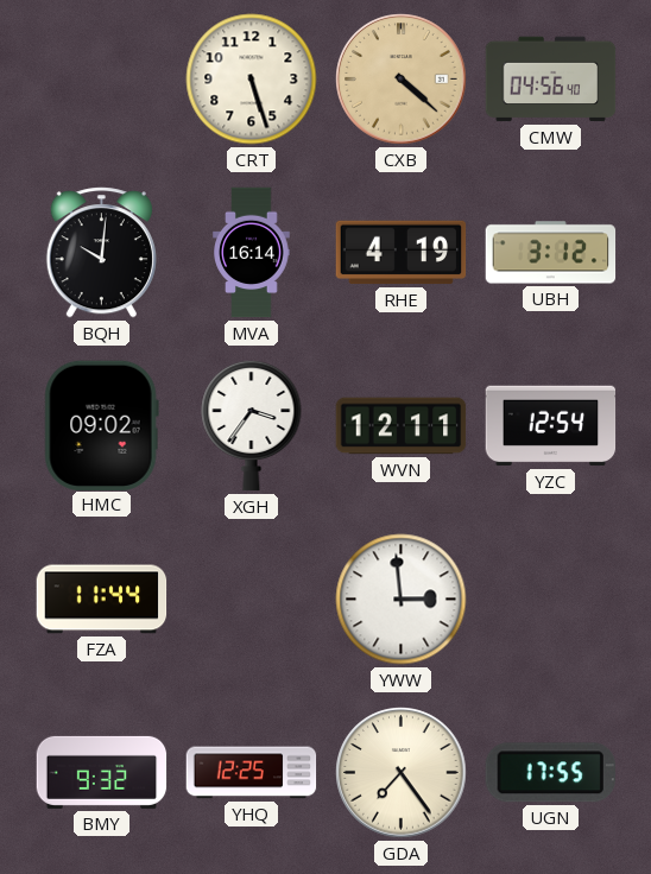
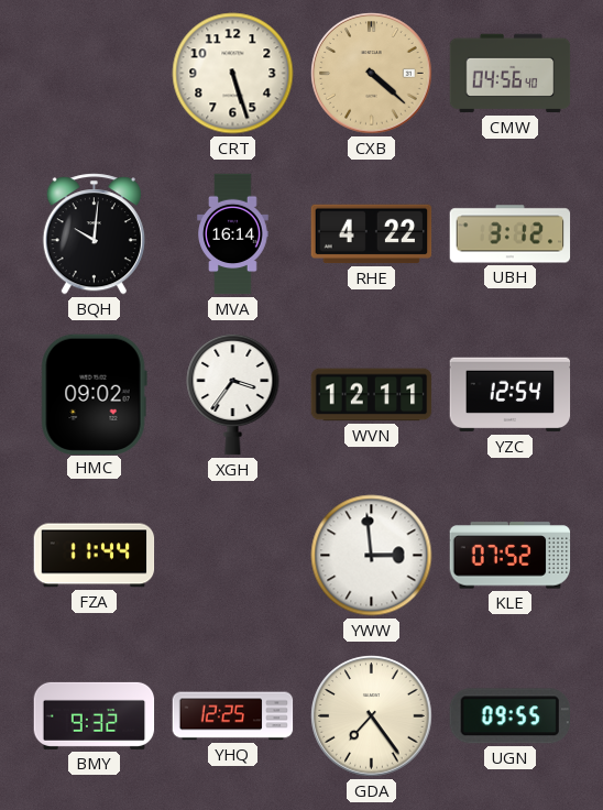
RHE: 4:19 -> 4:22
KLE: none -> 07:52
UGN: 17:55 -> 09:55
